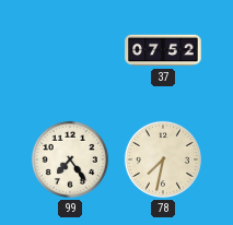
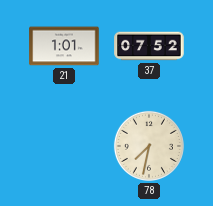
21: none -> 1:01
99: 7:24 -> none
